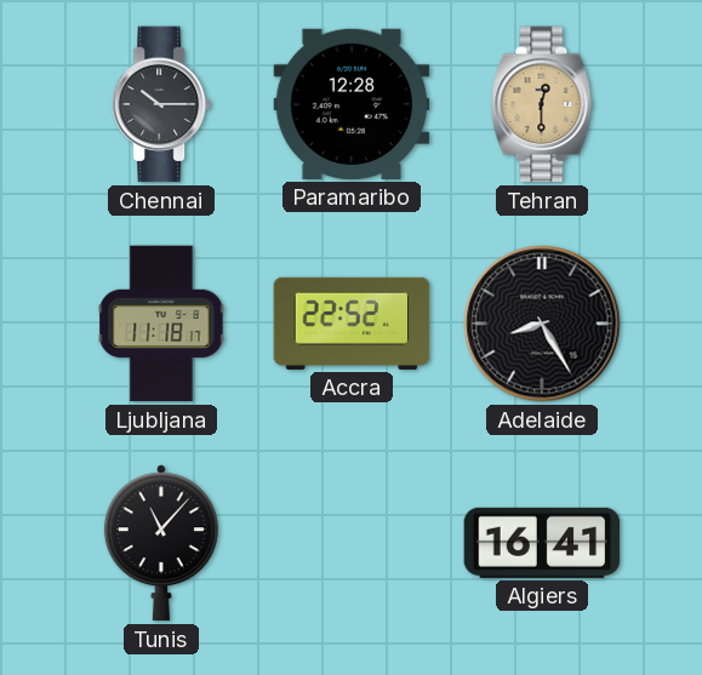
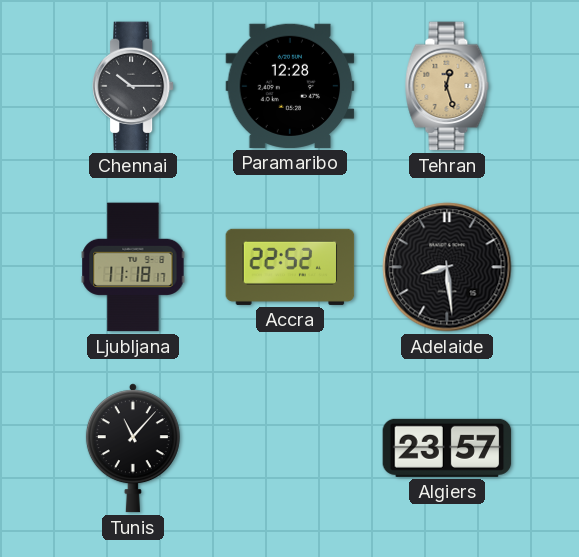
Tehran: 12:30 -> 12:27
Adelaide: 8:25 -> 8:29
Algiers: 16:41 -> 23:57
